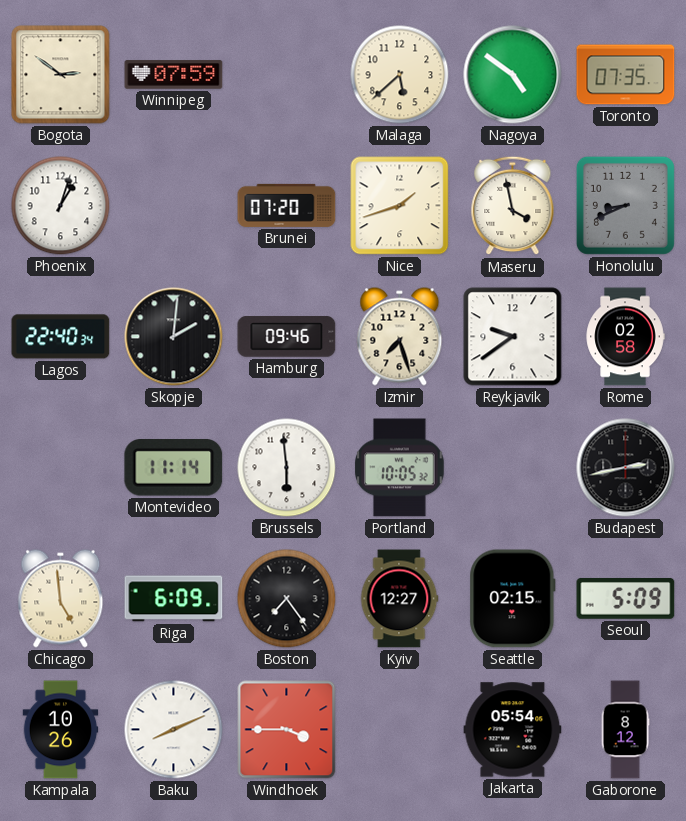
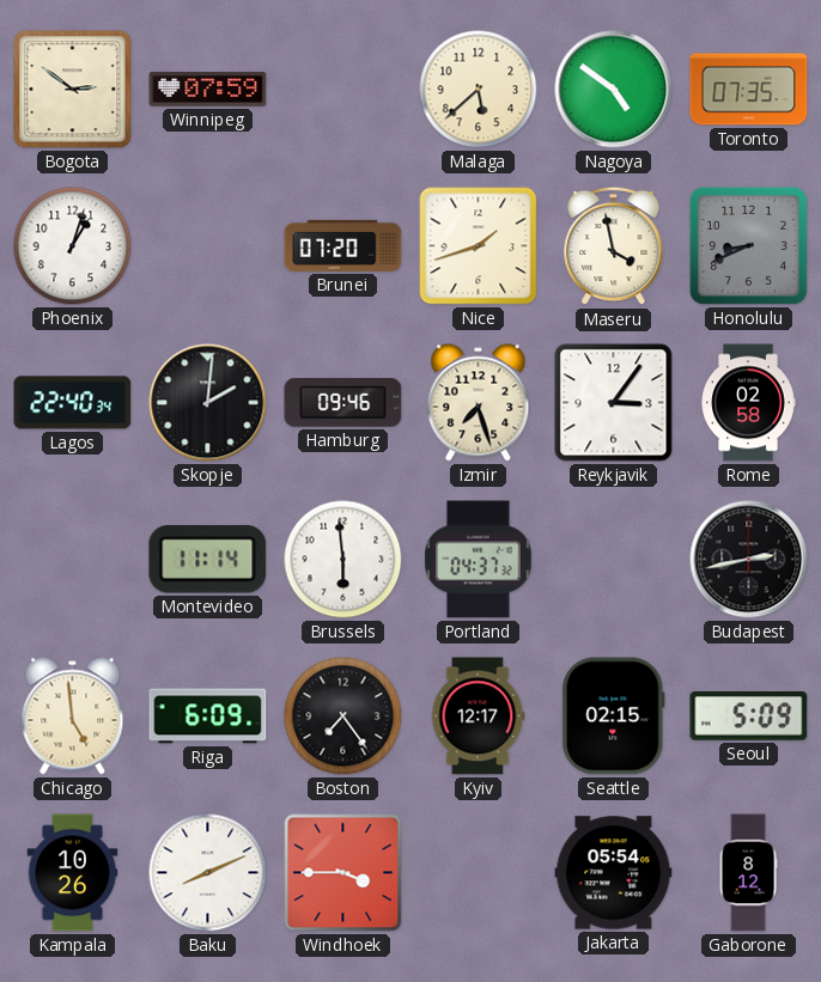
Reykjavik: 9:39 -> 3:06
Portland: 10:05 -> 04:37
Kyiv: 12:27 -> 12:17
